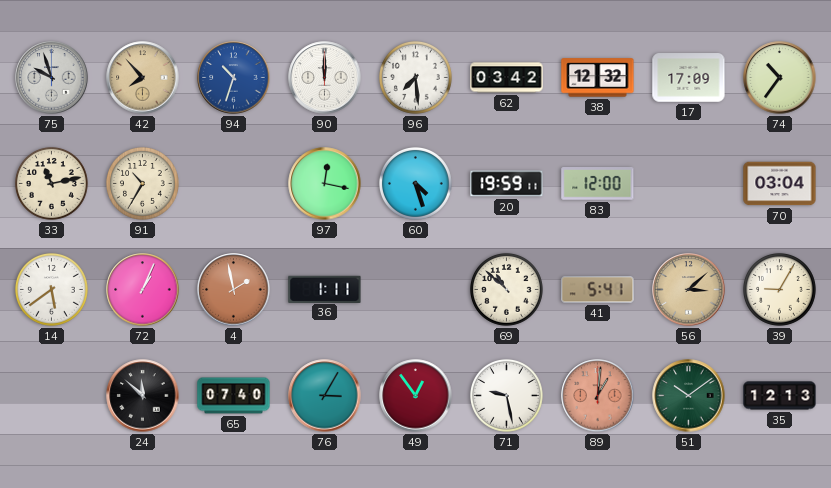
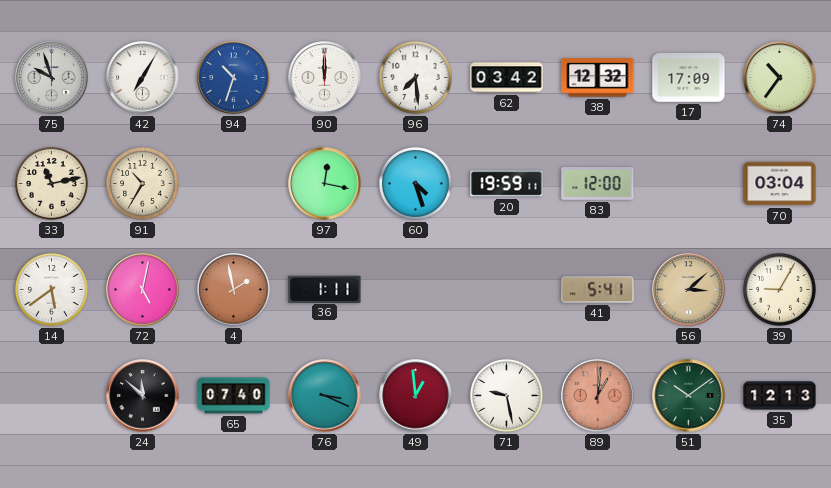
42: 7:53 -> 7:05
42 dial: champagne -> white
72: 1:04 -> 5:02
69: 10:52 -> none
76: 3:05 -> 3:19
49: 12:54 -> 12:59
